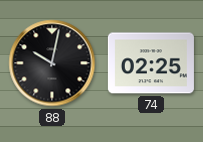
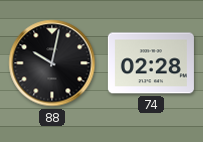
74: 02:25 -> 02:28
